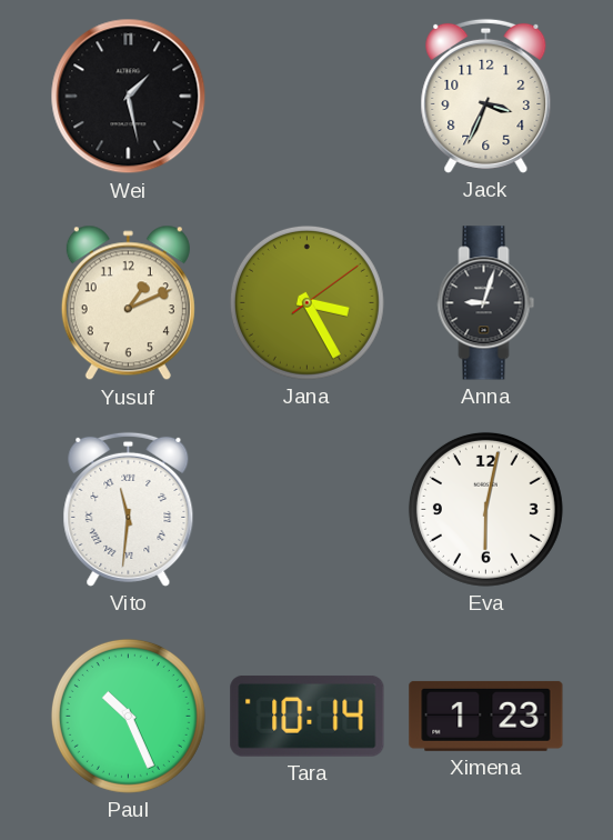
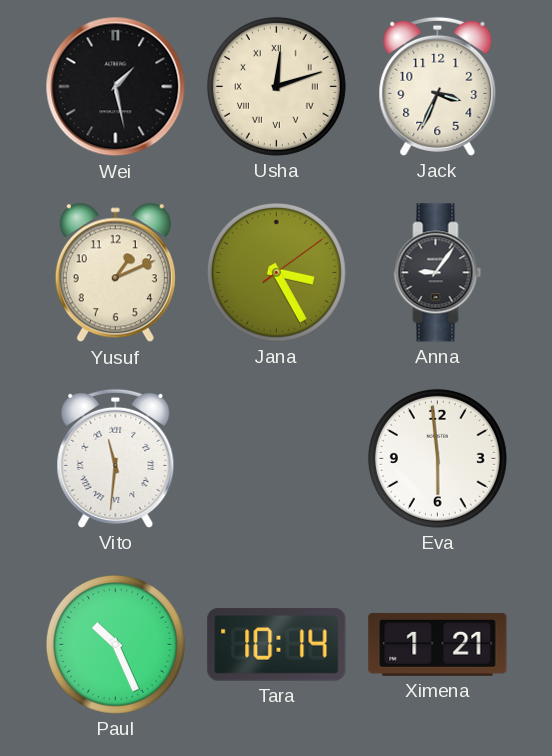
Usha: none -> 12:12
Anna: 9:03 -> 9:06
Eva: 6:02 -> 5:59
Ximena: 1:23 -> 1:21
